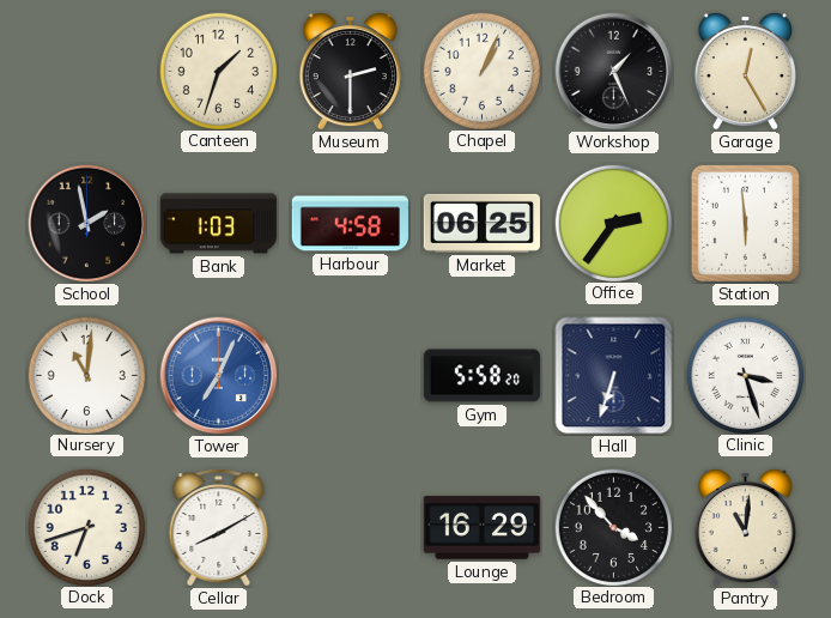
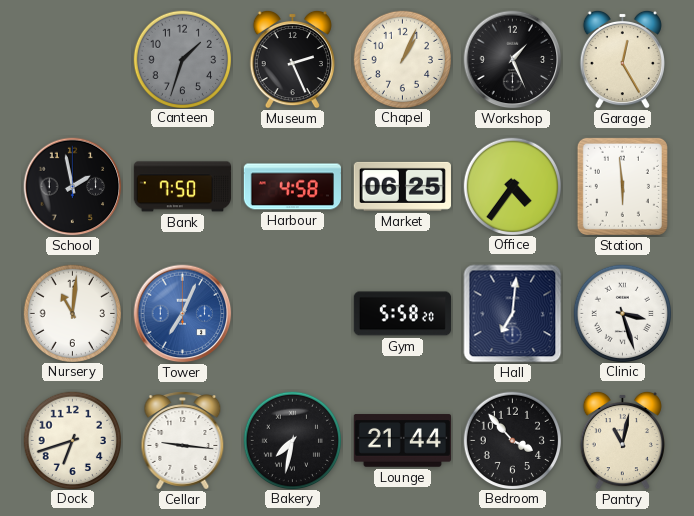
Canteen dial: cream -> grey
Museum: 2:30 -> 2:26
Bank: 1:03 -> 7:50
Office: 2:36 -> 4:36
Hall: 6:33 -> 7:01
Cellar: 8:10 -> 9:16
Bakery: none -> 7:32
Lounge: 16:29 -> 21:44
Pantry: 11:01 -> 11:02
